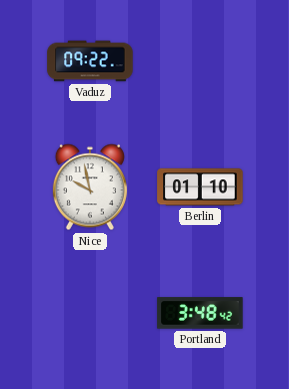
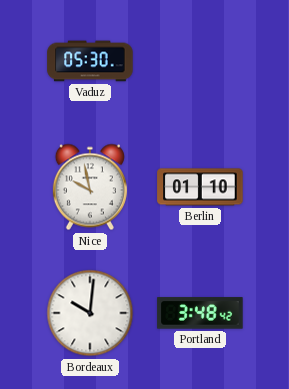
Vaduz: 09:22 -> 05:30
Bordeaux: none -> 10:01
